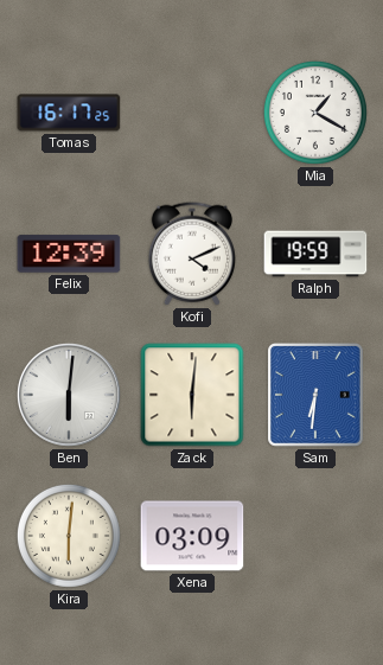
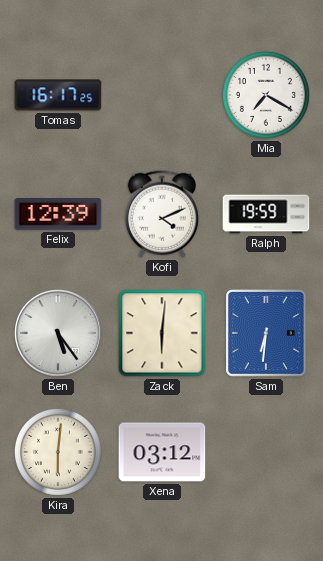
Mia: 1:20 -> 7:20
Ben: 6:01 -> 5:24
Xena: 03:09 -> 03:12
